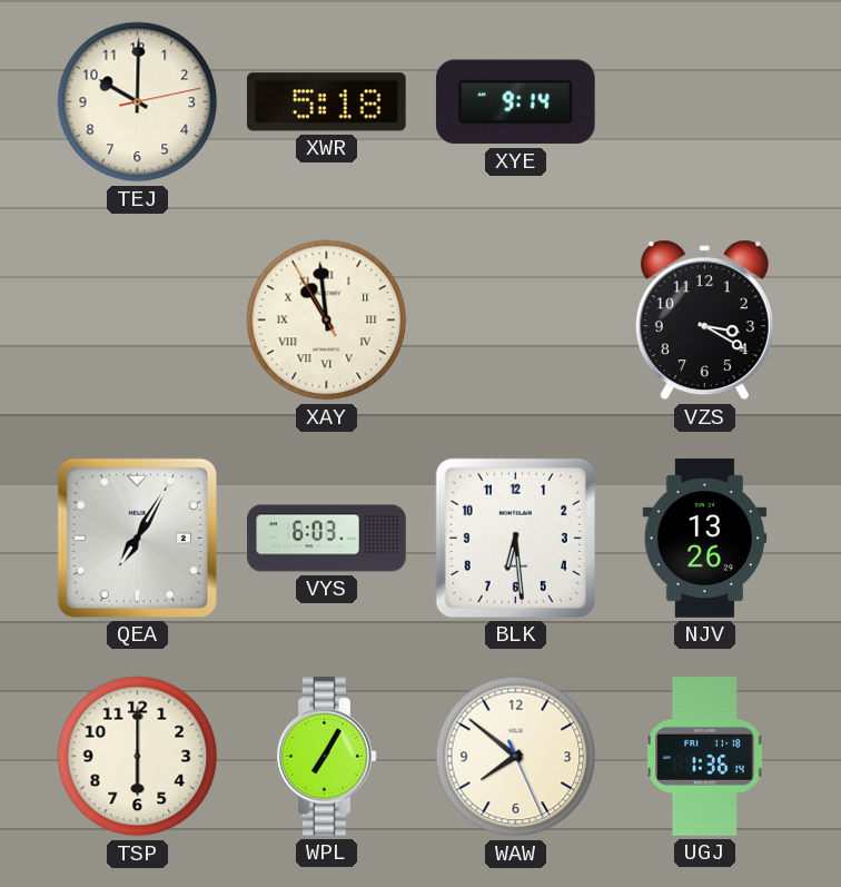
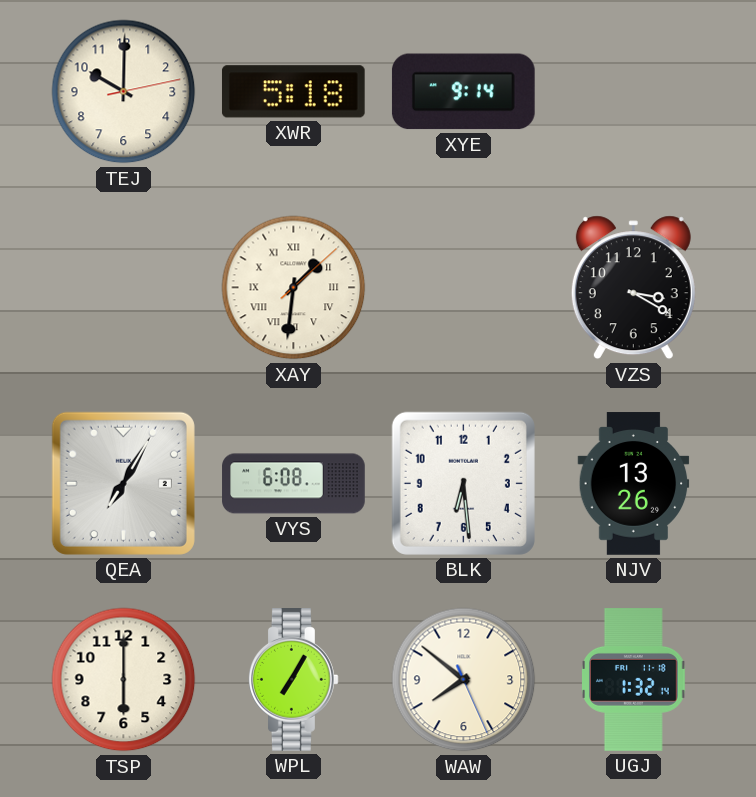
XAY: 10:58 -> 1:31
VYS: 6:03 -> 6:08
UGJ: 1:36 -> 1:32
